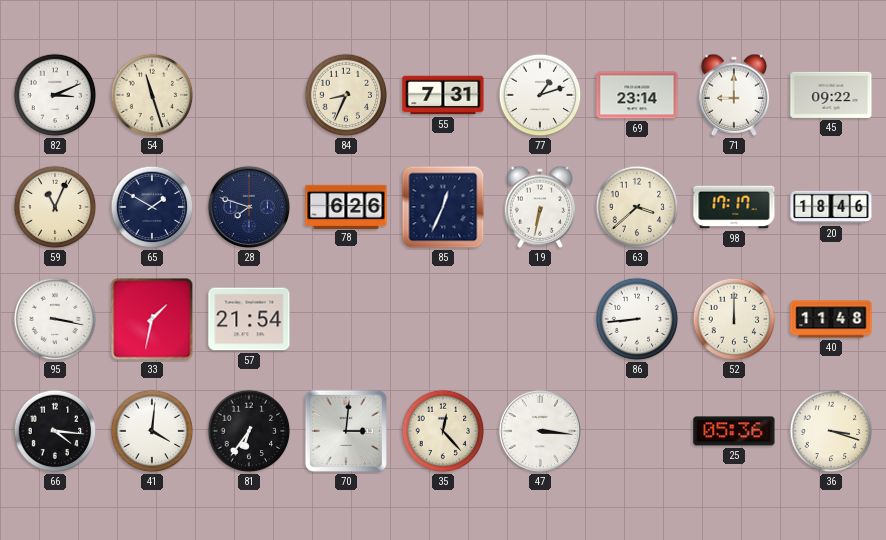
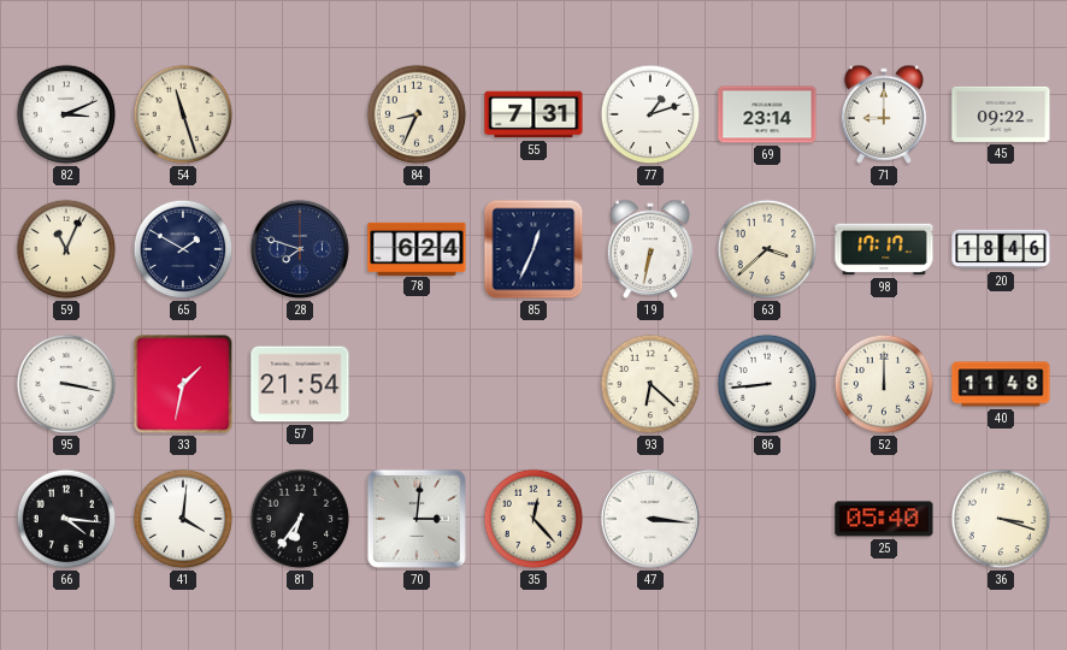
78: 6:26 -> 6:24
93: none -> 6:22
25: 05:36 -> 05:40
